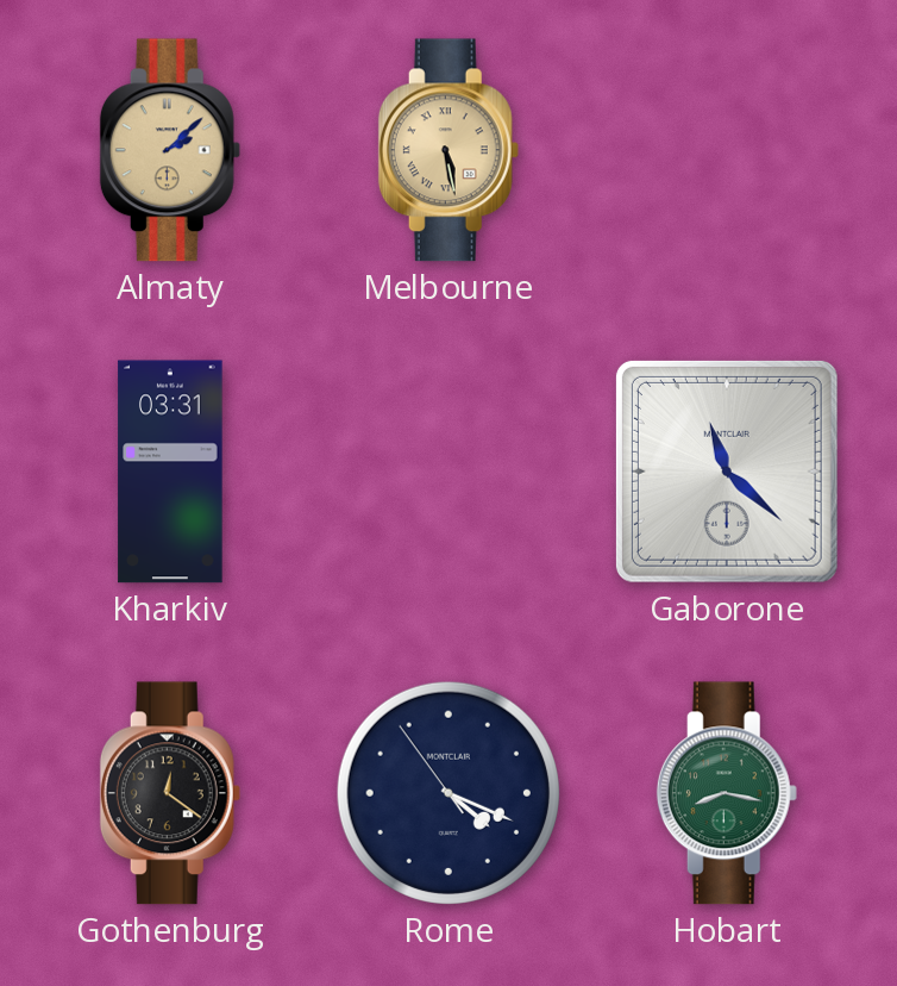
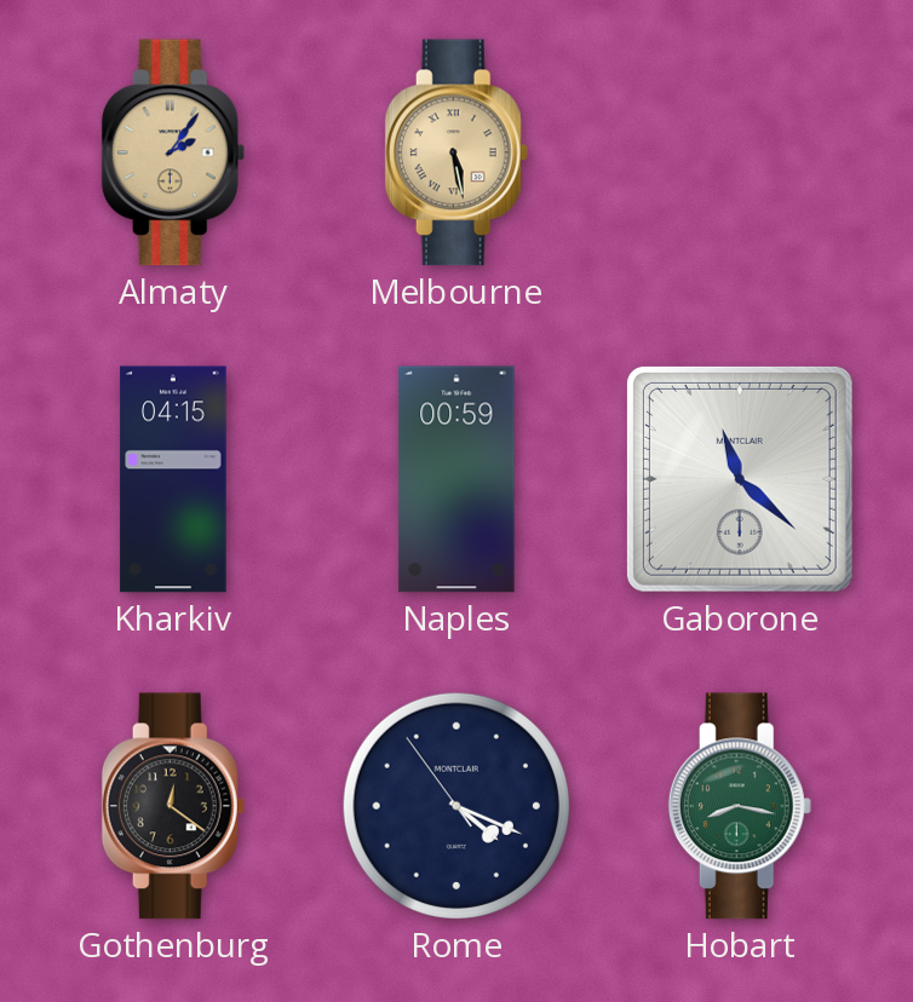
Almaty: 2:08 -> 2:06
Kharkiv: 03:31 -> 04:15
Naples: none -> 00:59
